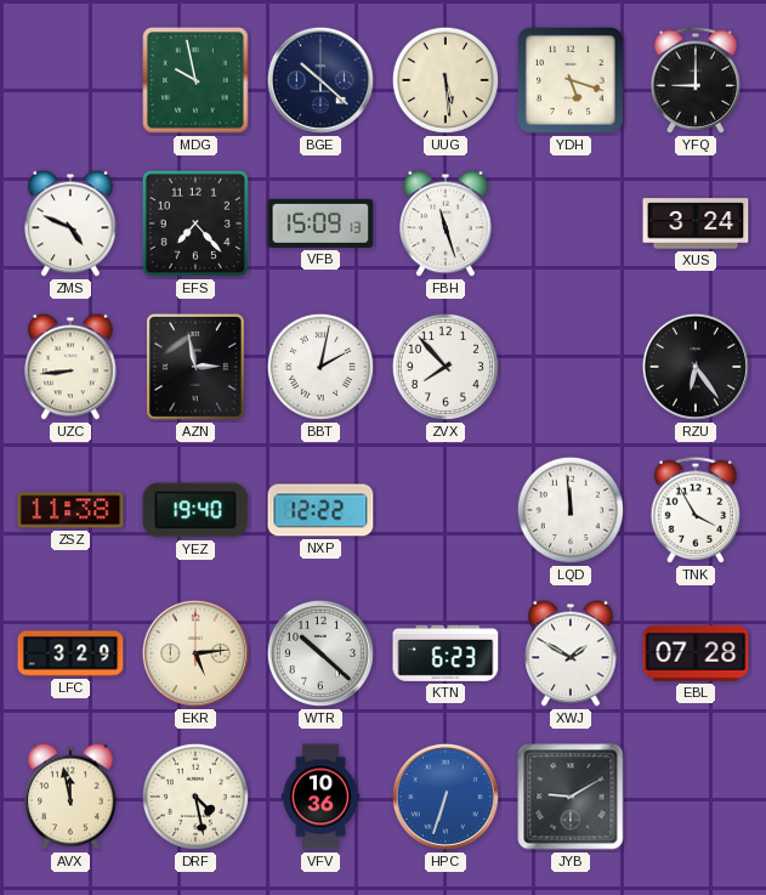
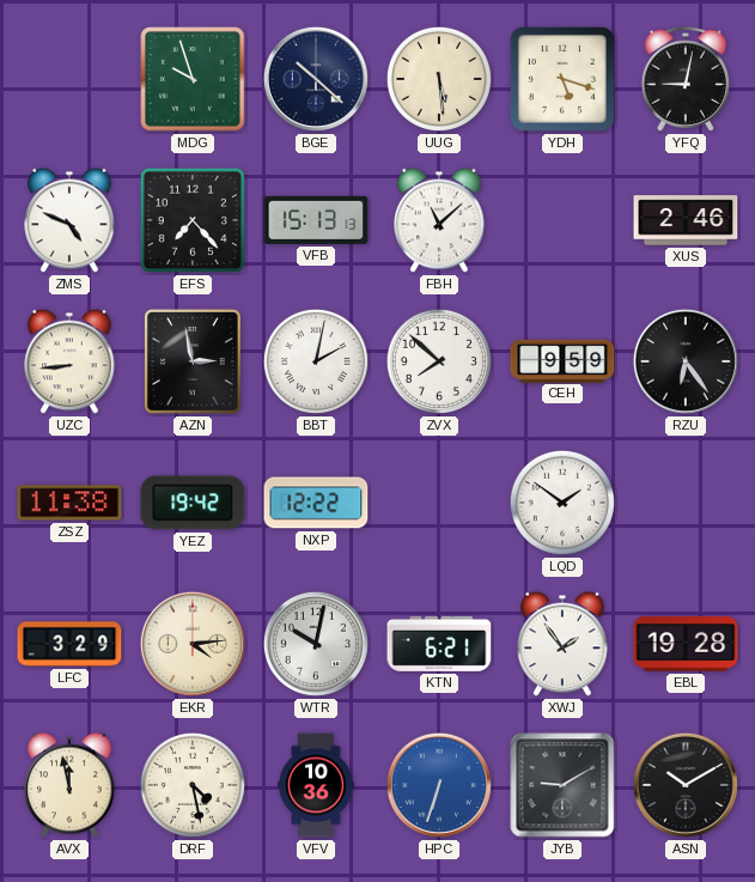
MDG: 9:58 -> 9:57
YFQ: 9:00 -> 9:02
VFB: 15:09 -> 15:13
FBH: 11:27 -> 11:08
XUS: 3:24 -> 2:46
ZVX: 7:53 -> 7:52
CEH: none -> 9:59
YEZ: 19:40 -> 19:42
LQD: 11:59 -> 1:51
TNK: 3:55 -> none
EKR: 5:14 -> 4:14
WTR: 10:22 -> 10:02
KTN: 6:23 -> 6:21
XWJ: 1:50 -> 1:54
EBL: 07:28 -> 19:28
ASN: none -> 10:10
